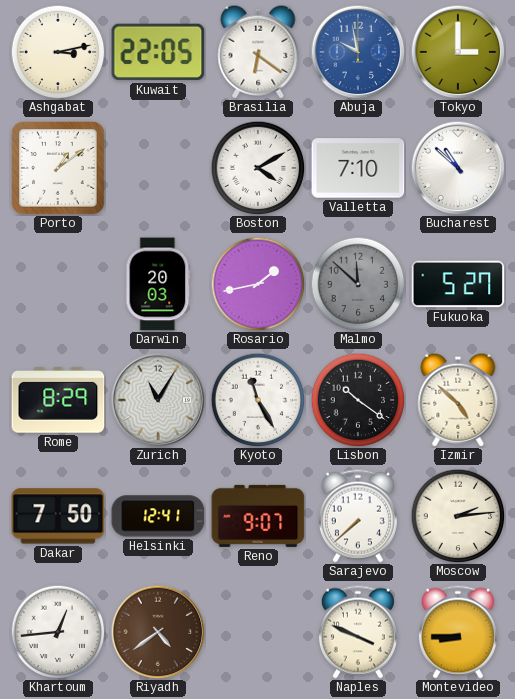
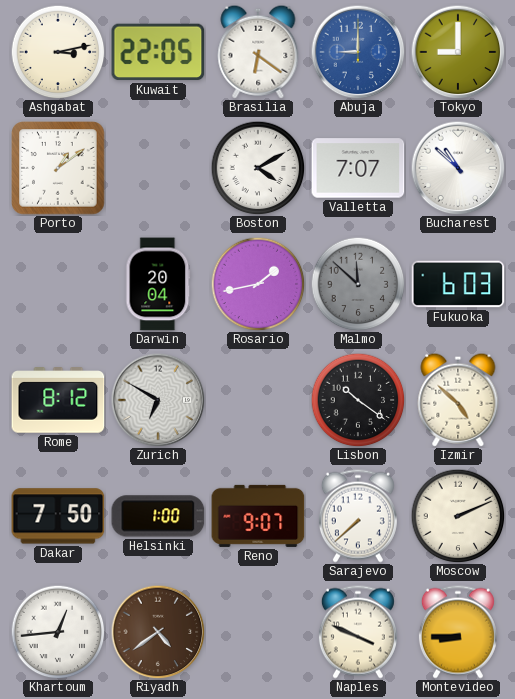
Abuja: 9:58 -> 9:00
Tokyo: 3:00 -> 9:00
Valletta: 7:10 -> 7:07
Darwin: 20:03 -> 20:04
Fukuoka: 5:27 -> 6:03
Rome: 8:29 -> 8:12
Zurich: 11:05 -> 6:50
Kyoto: 11:25 -> none
Helsinki: 12:41 -> 1:00
Moscow: 2:14 -> 2:11
